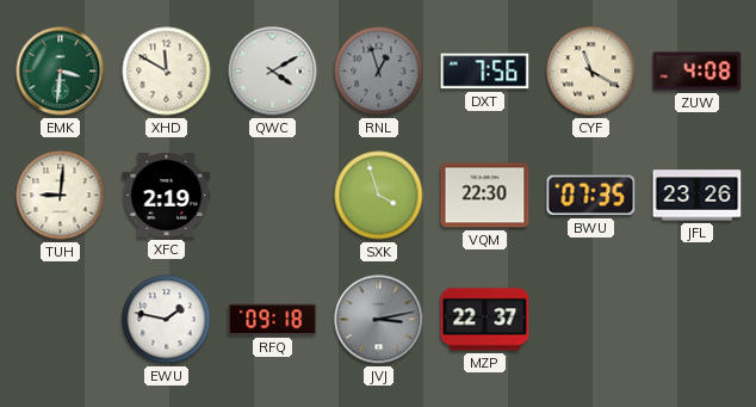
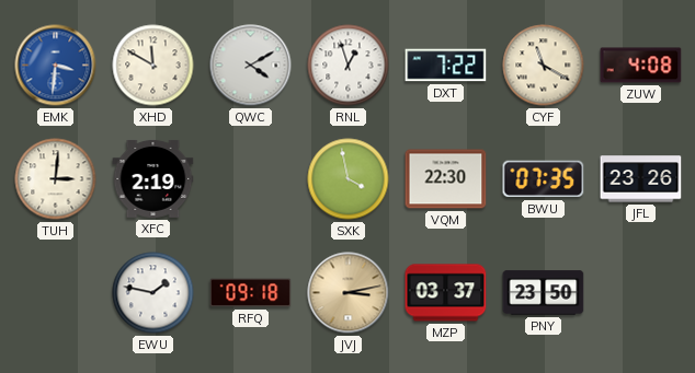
EMK dial: green -> blue
RNL dial: grey -> white
DXT: 7:56 -> 7:22
TUH: 9:01 -> 3:01
SXK: 3:57 -> 3:58
JVJ dial: grey -> champagne
MZP: 22:37 -> 03:37
PNY: none -> 23:50
